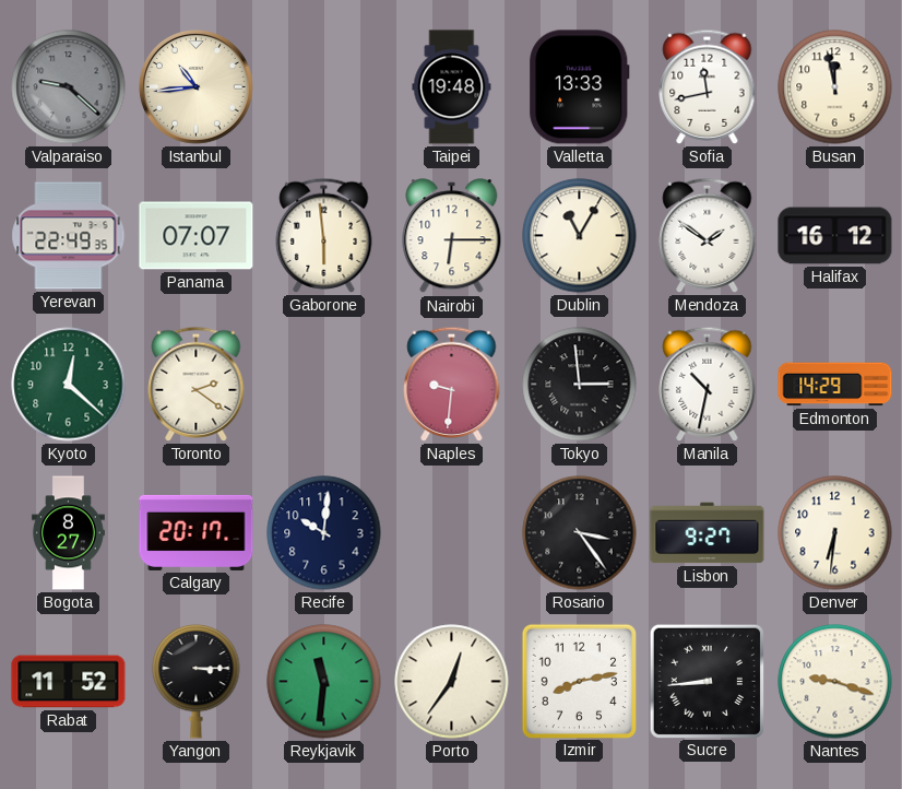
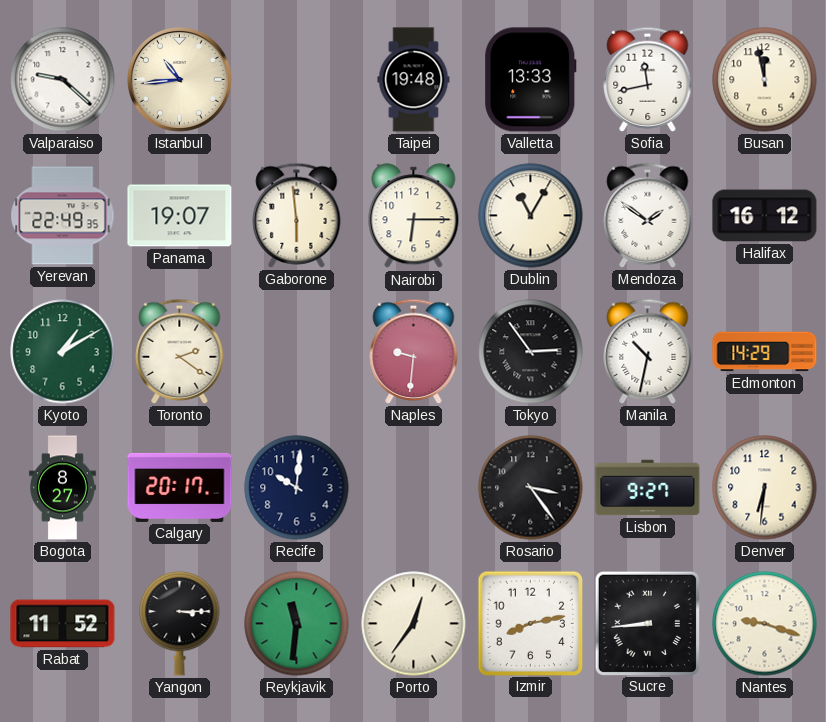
Valparaiso dial: grey -> white
Panama: 07:07 -> 19:07
Kyoto: 12:22 -> 1:10
Tokyo: 2:59 -> 2:54
